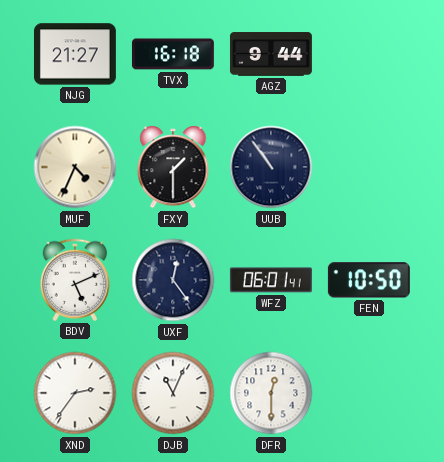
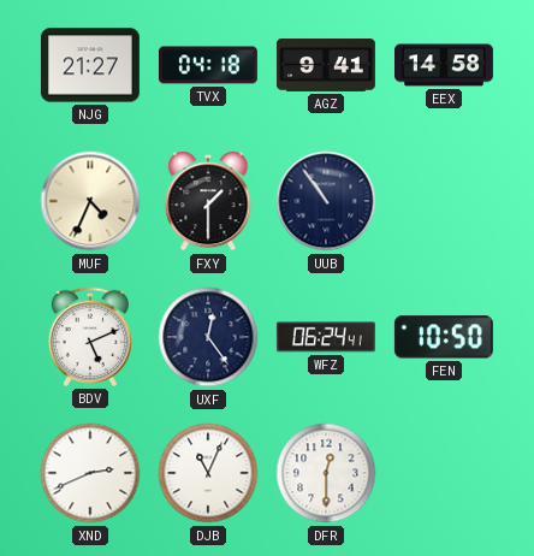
TVX: 16:18 -> 04:18
AGZ: 9:44 -> 9:41
EEX: none -> 14:58
WFZ: 06:01 -> 06:24
XND: 2:36 -> 2:41
